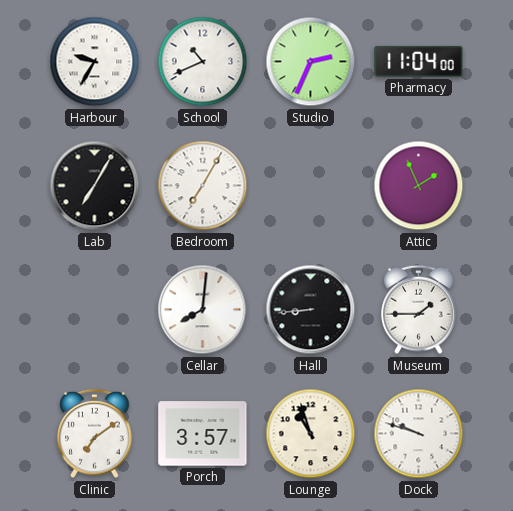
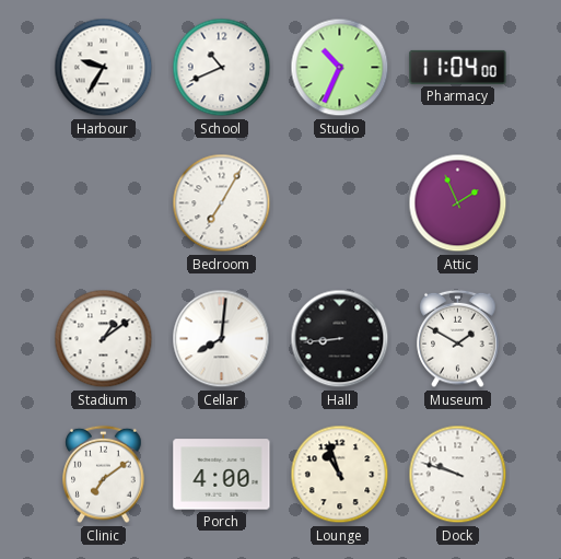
Studio: 2:34 -> 10:34
Lab: 7:05 -> none
Stadium: none -> 1:09
Museum: 1:45 -> 1:50
Porch: 3:57 -> 4:00
